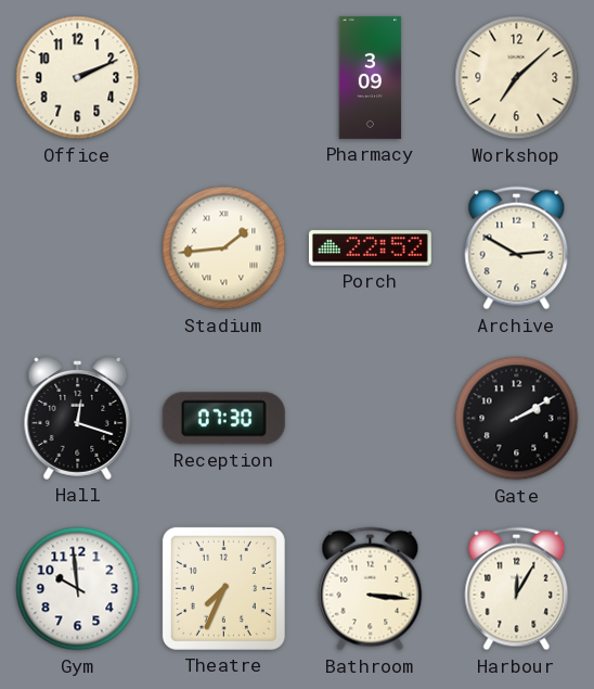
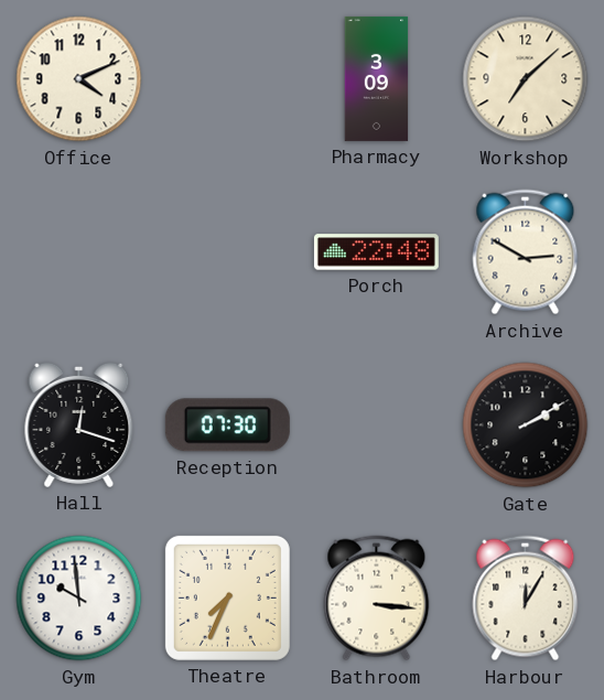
Office: 2:11 -> 4:11
Stadium: 1:44 -> none
Porch: 22:52 -> 22:48
